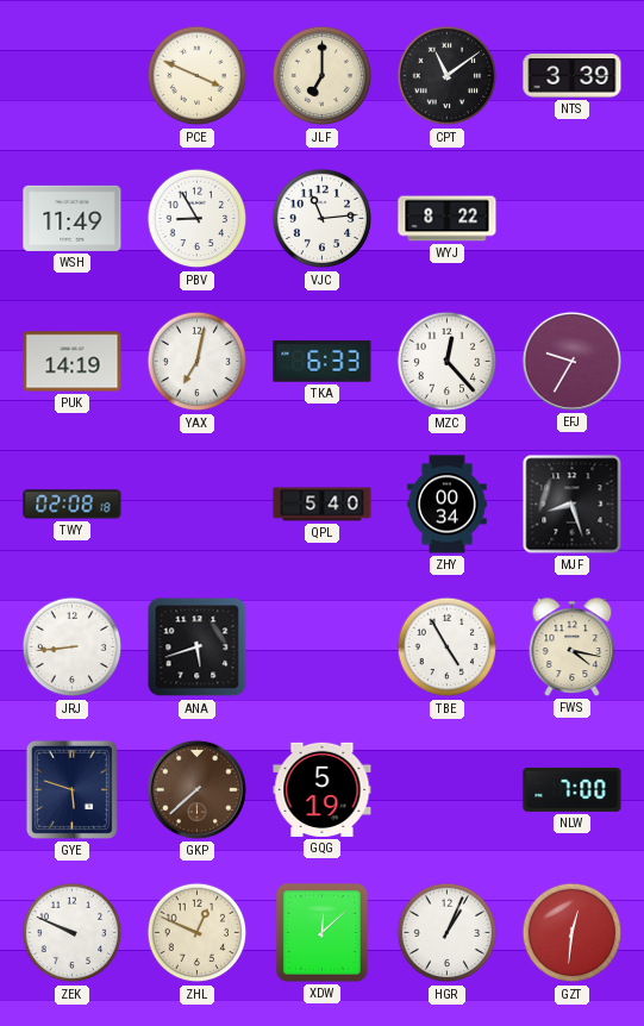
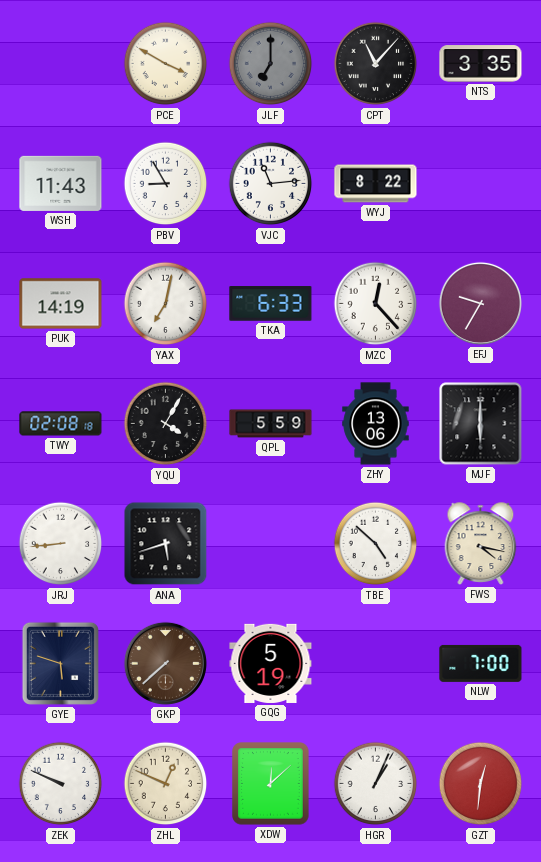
PCE: 3:49 -> 3:50
JLF dial: cream -> grey
CPT: 11:09 -> 11:07
NTS: 3:39 -> 3:35
WSH: 11:49 -> 11:43
YQU: none -> 4:05
QPL: 5:40 -> 5:59
ZHY: 00:34 -> 13:06
MJF: 8:27 -> 6:00
TBE: 4:55 -> 4:52
